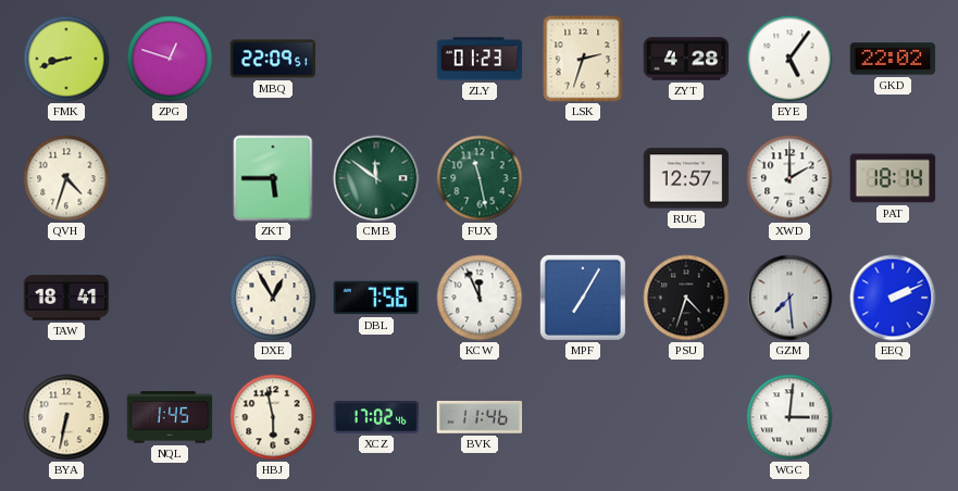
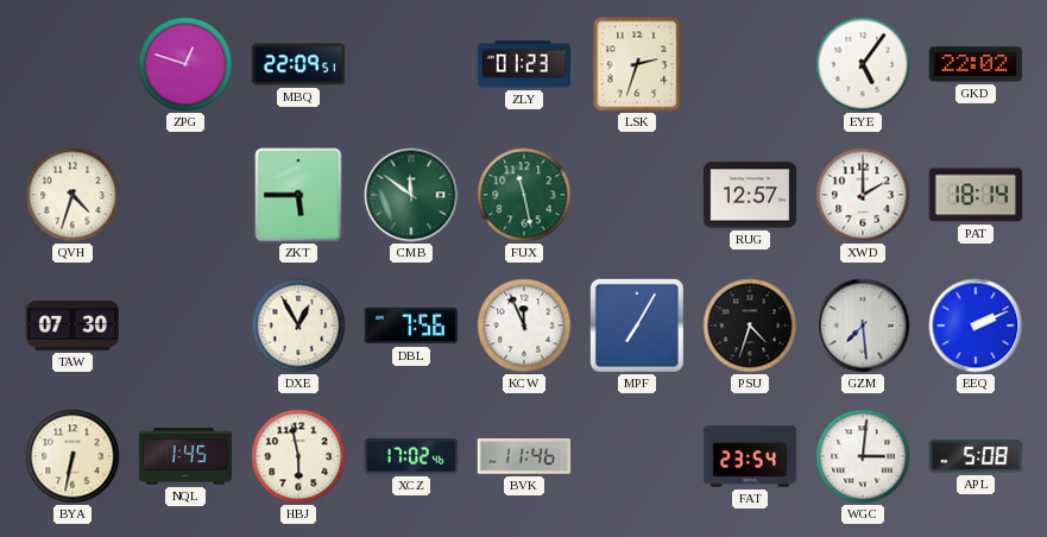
FMK: 8:42 -> none
ZYT: 4:28 -> none
TAW: 18:41 -> 07:30
FAT: none -> 23:54
APL: none -> 5:08
